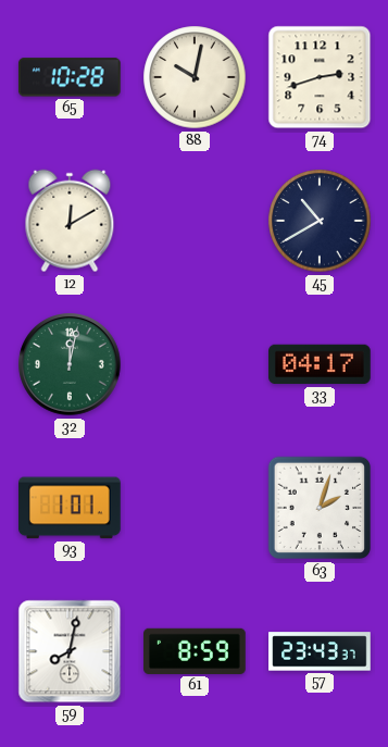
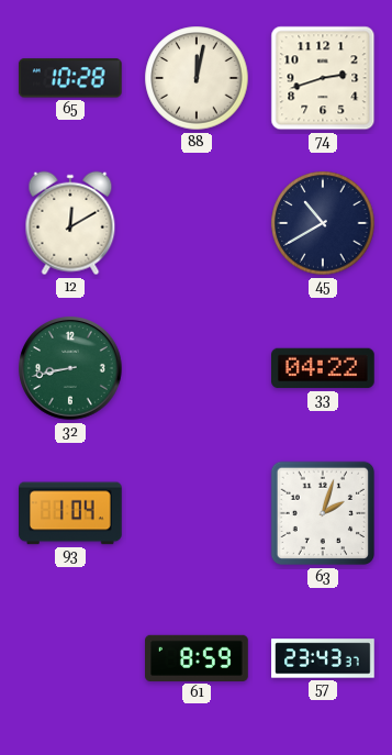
88: 10:02 -> 12:02
32: 12:02 -> 8:43
33: 04:17 -> 04:22
93: 1:01 -> 1:04
59: 8:02 -> none
